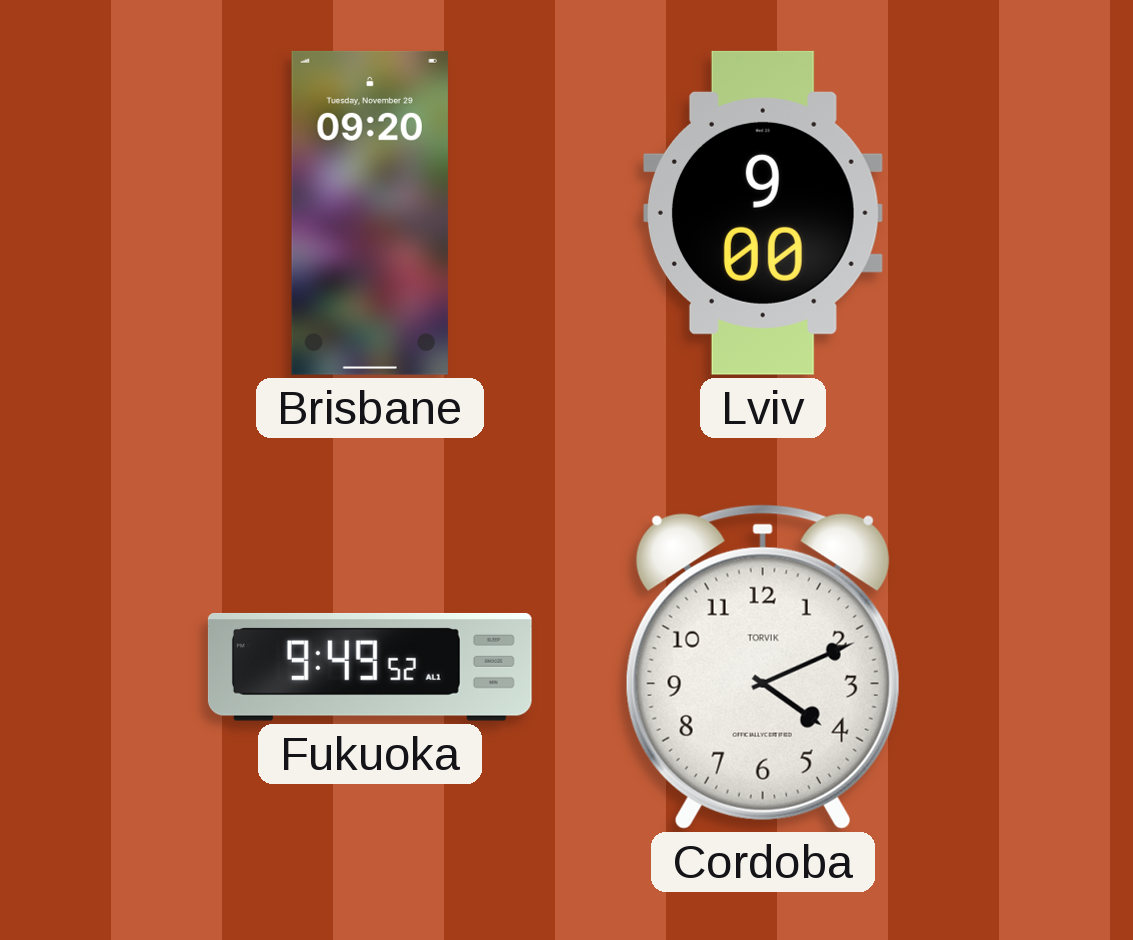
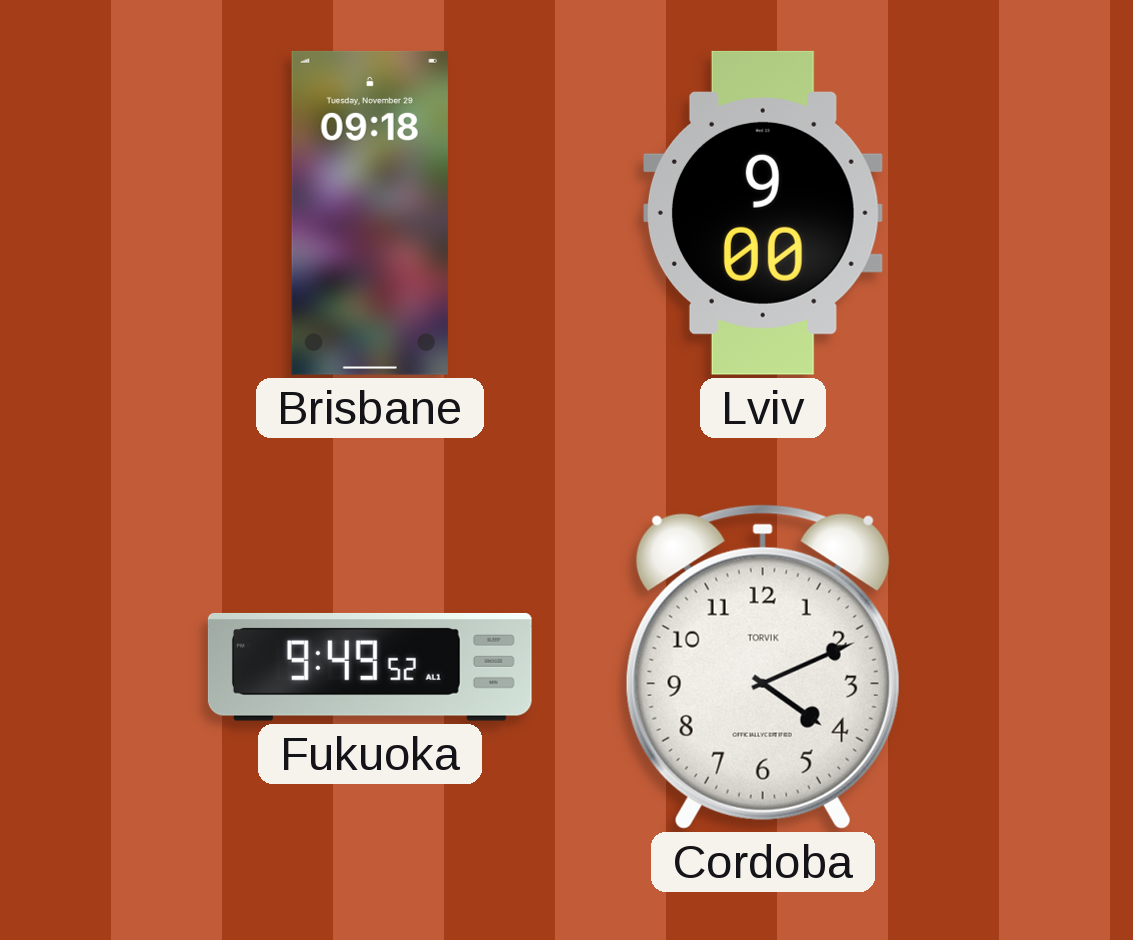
Brisbane: 09:20 -> 09:18
